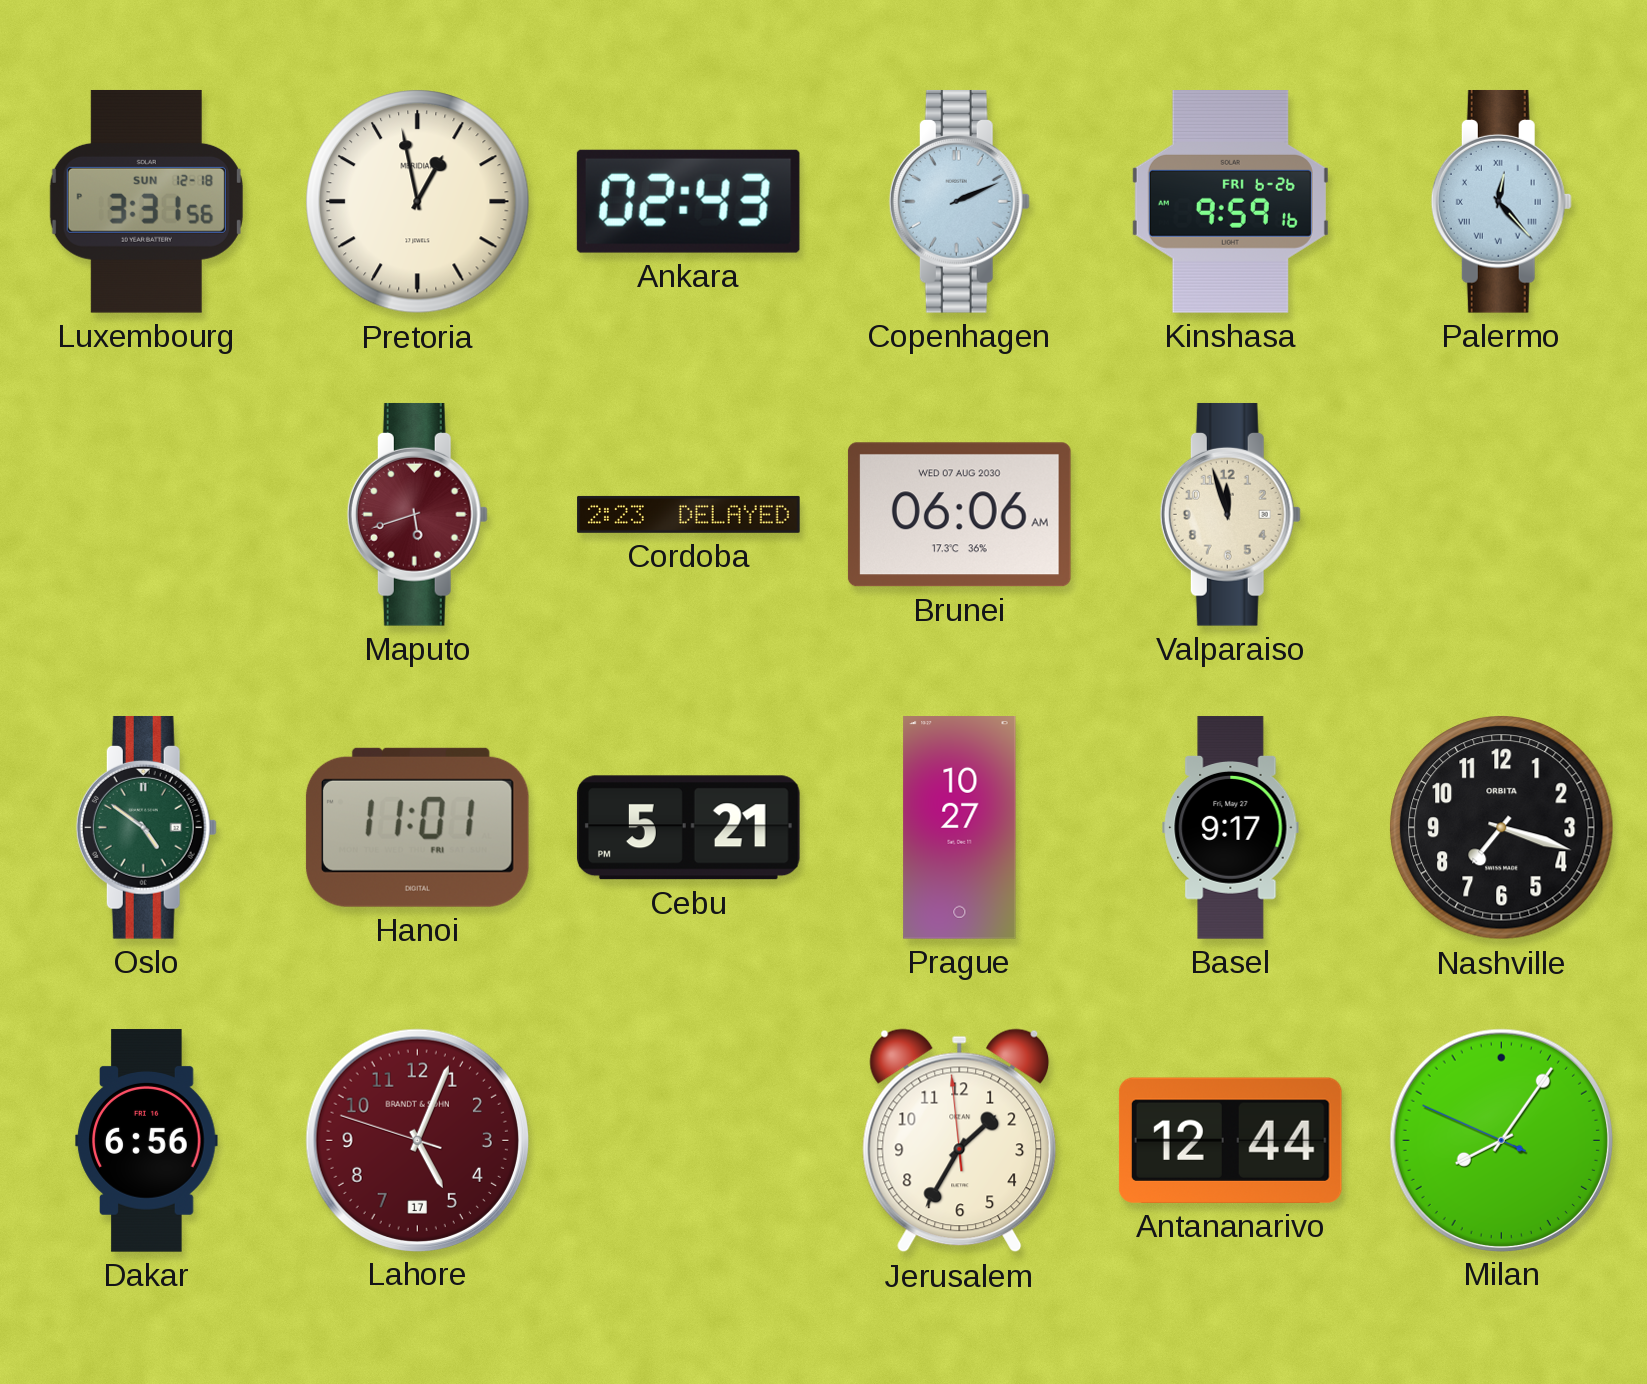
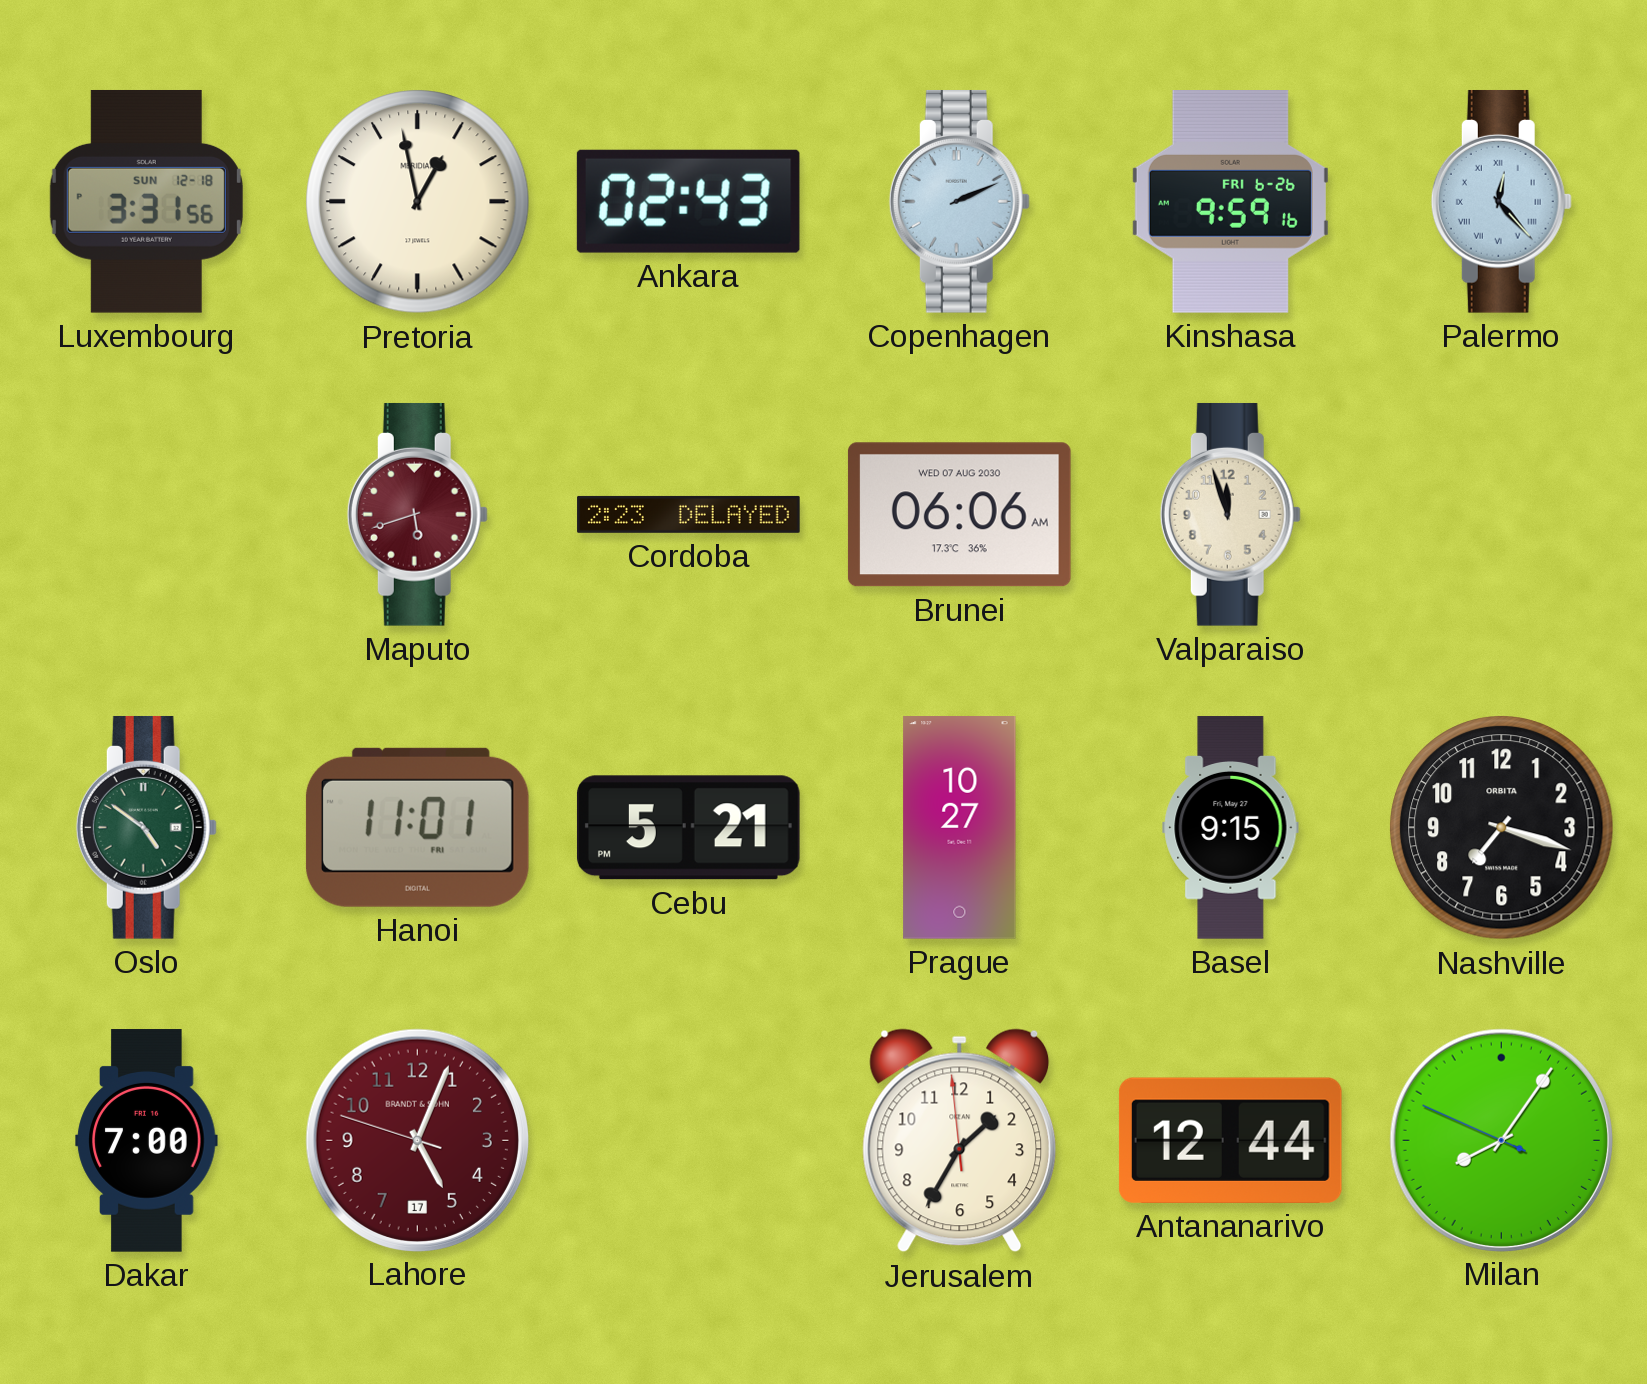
Basel: 9:17 -> 9:15
Dakar: 6:56 -> 7:00
